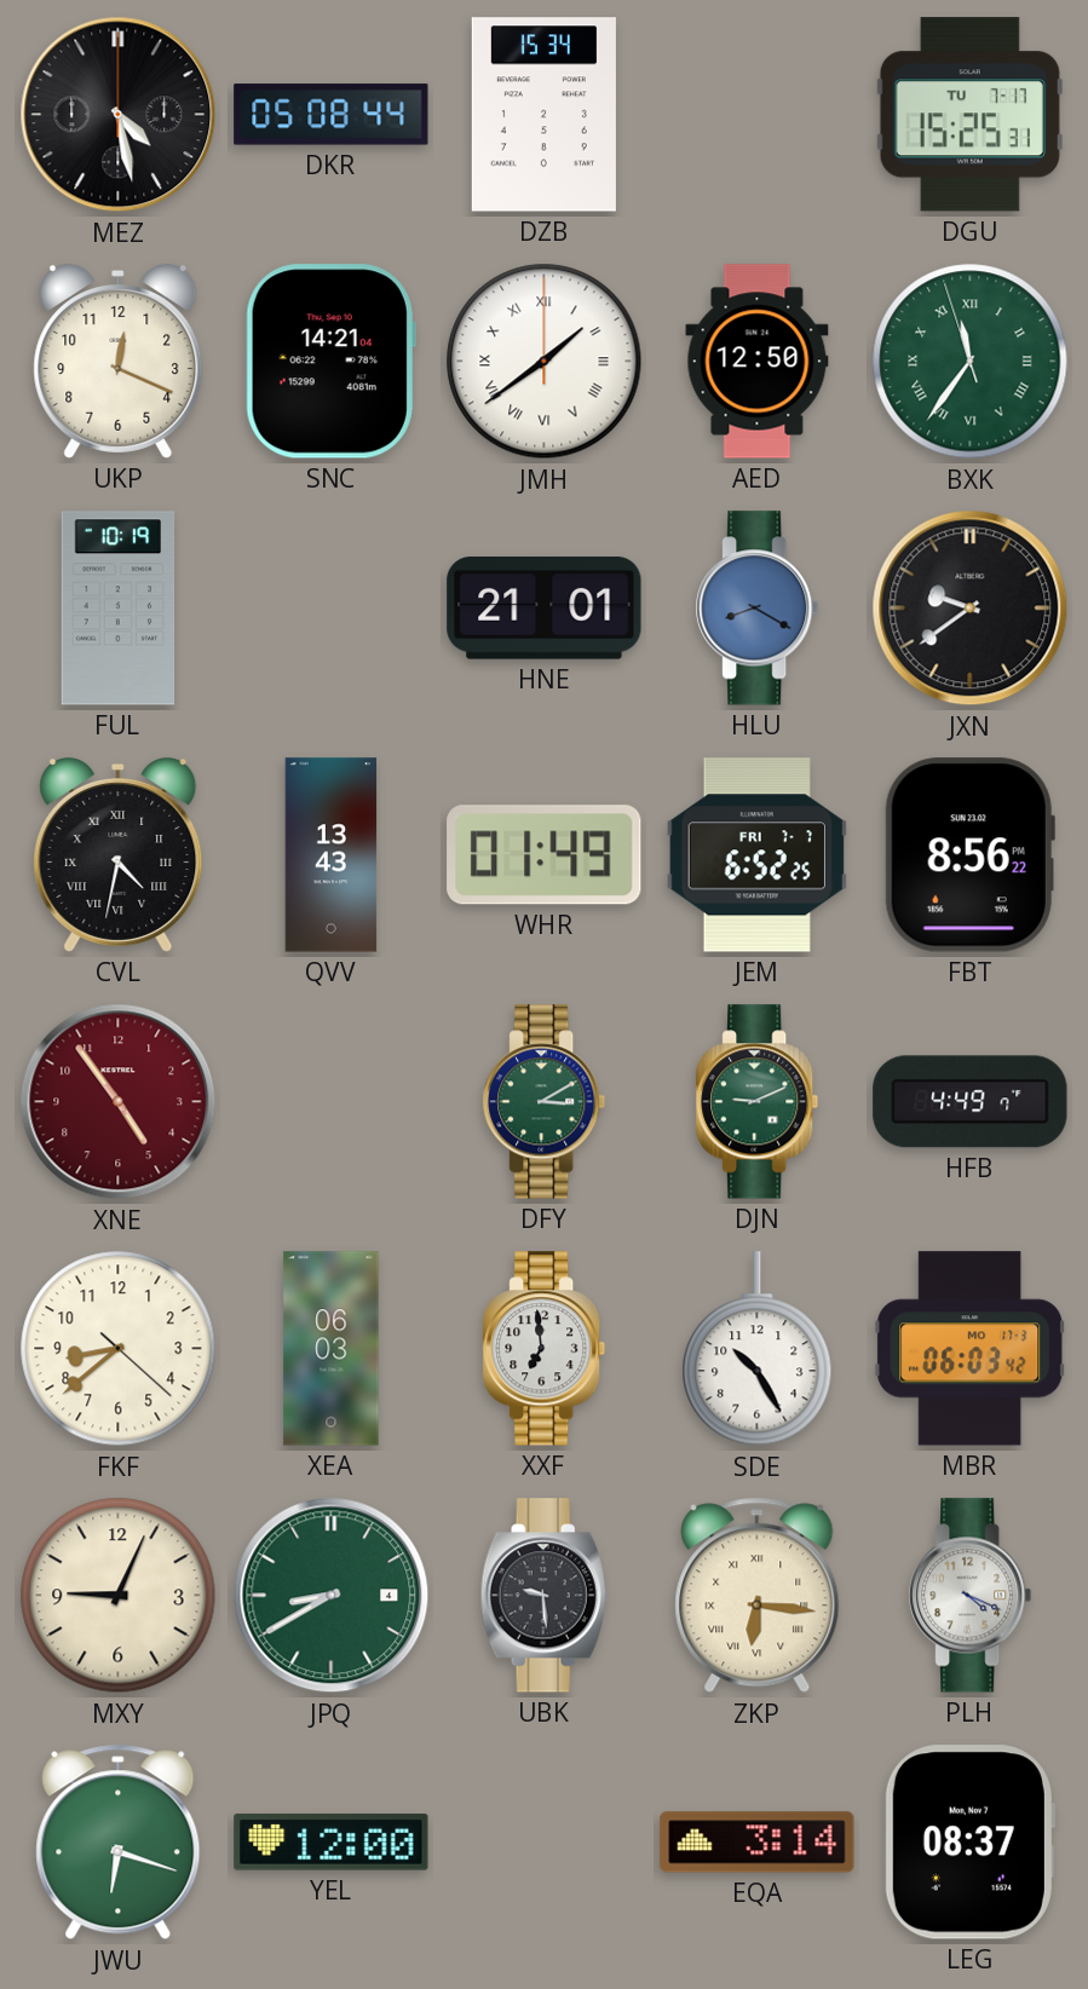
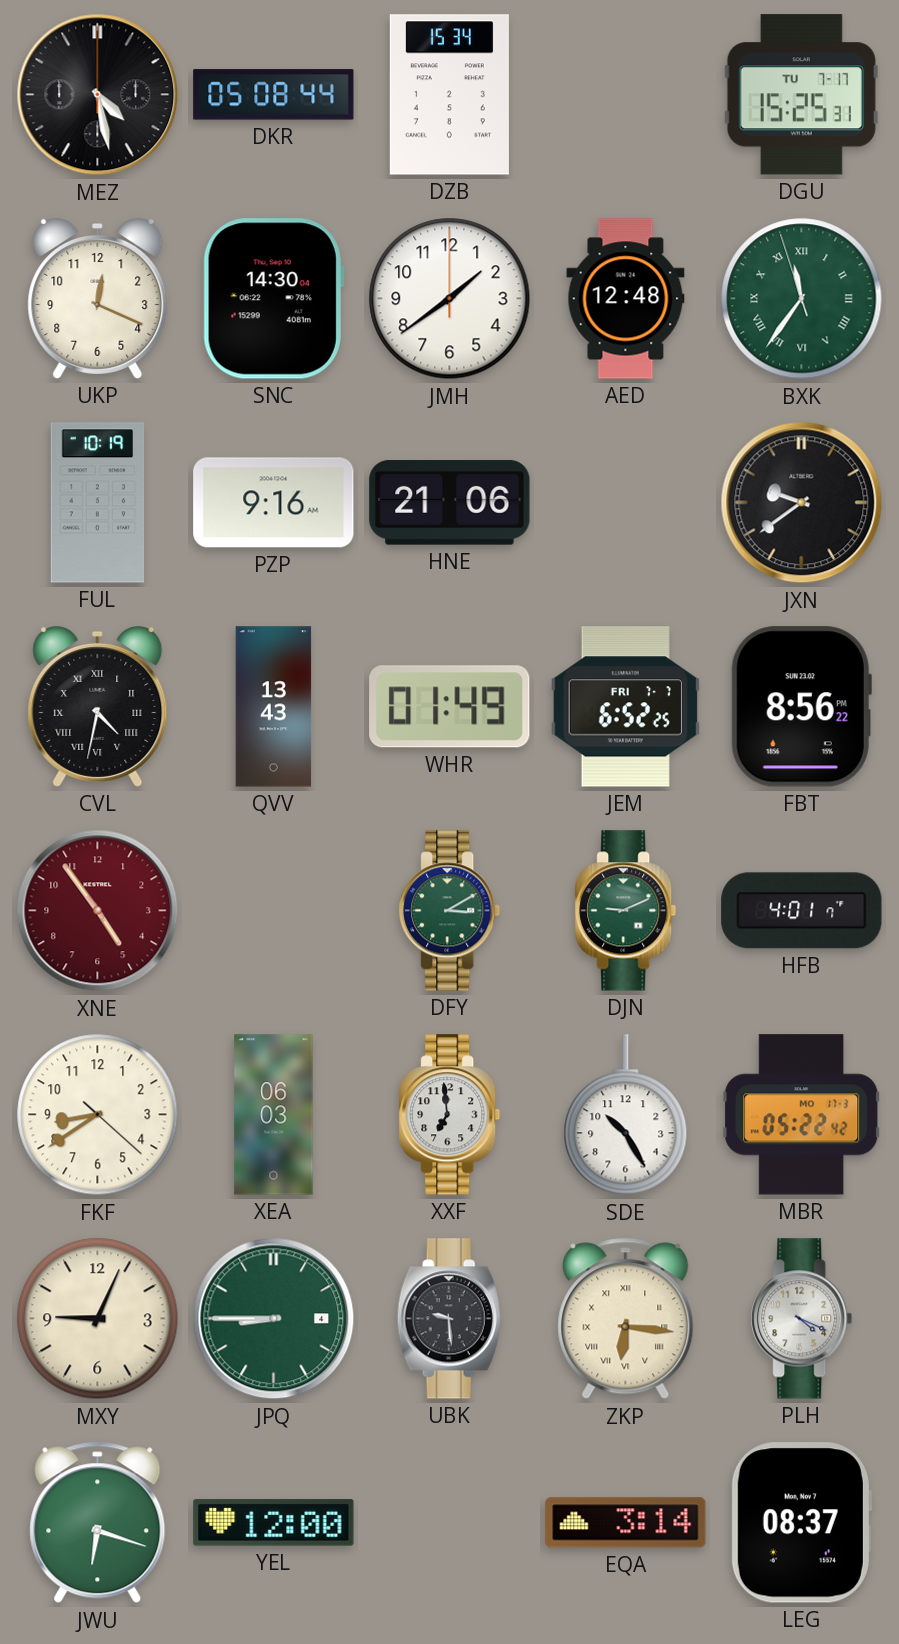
SNC: 14:21 -> 14:30
JMH numerals: Roman -> Arabic
AED: 12:50 -> 12:48
PZP: none -> 9:16
HNE: 21:01 -> 21:06
HLU: 8:20 -> none
HFB: 4:49 -> 4:01
FKF: 8:38 -> 8:39
MBR: 06:03 -> 05:22
JPQ: 8:40 -> 8:45
